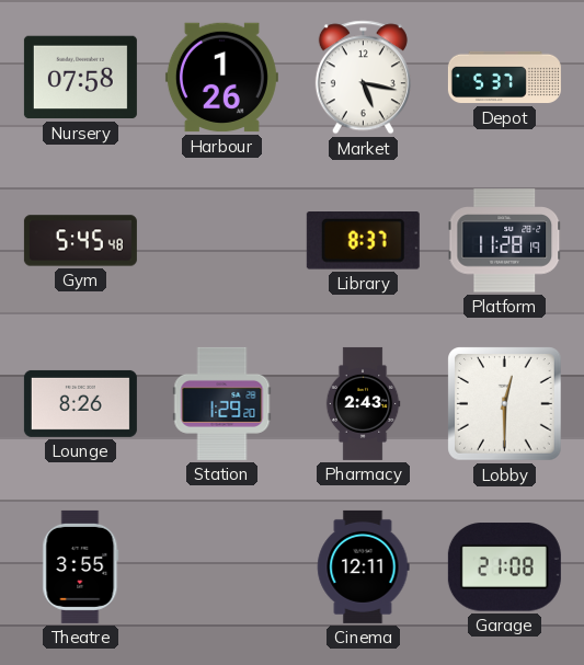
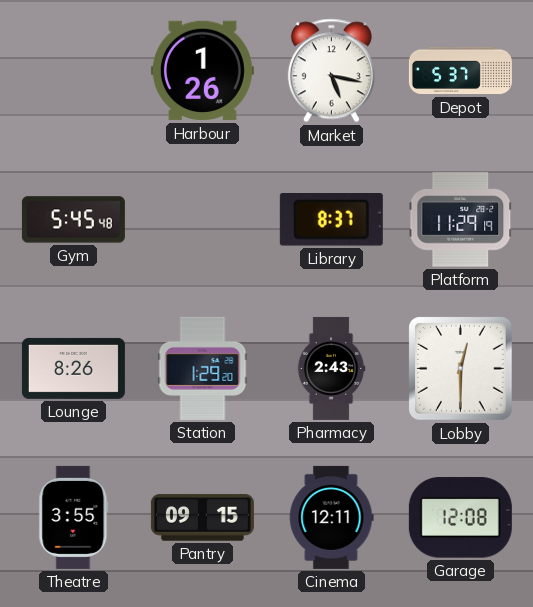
Nursery: 07:58 -> none
Platform: 11:28 -> 11:29
Pantry: none -> 09:15
Garage: 21:08 -> 12:08
